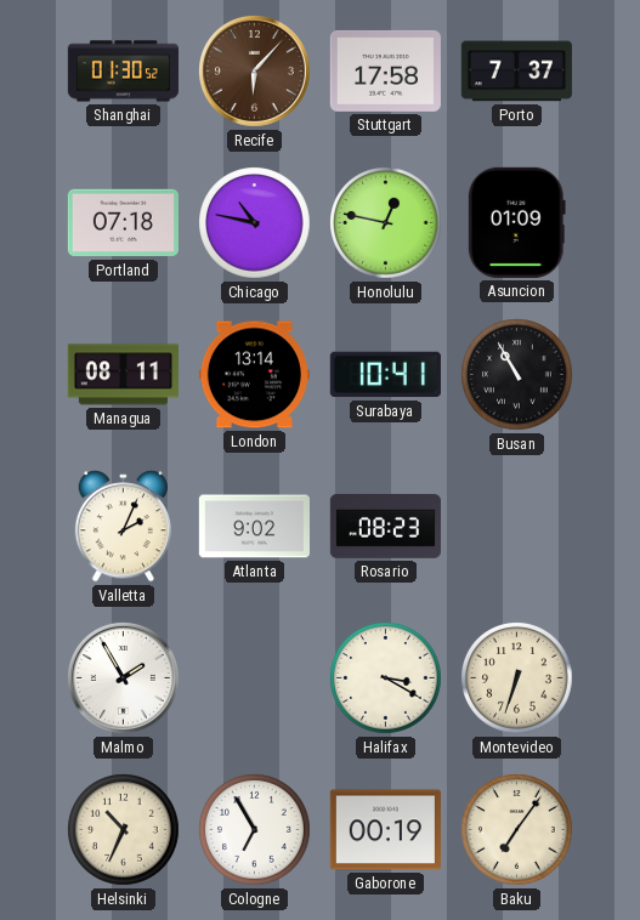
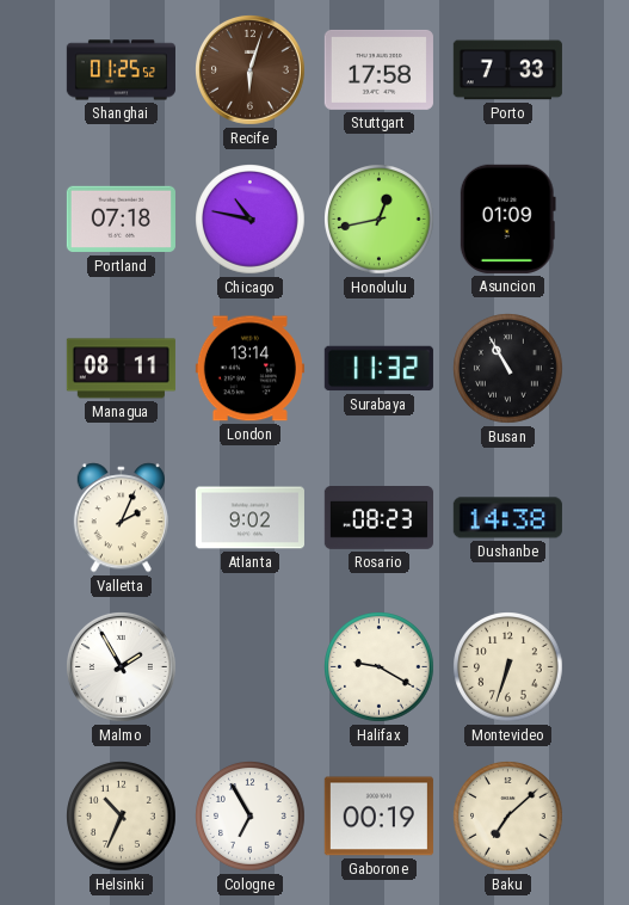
Shanghai: 01:30 -> 01:25
Recife: 6:07 -> 6:03
Porto: 7:37 -> 7:33
Honolulu: 12:47 -> 12:43
Surabaya: 10:41 -> 11:32
Dushanbe: none -> 14:38
Halifax: 3:20 -> 9:20
Baku: 7:06 -> 7:08
